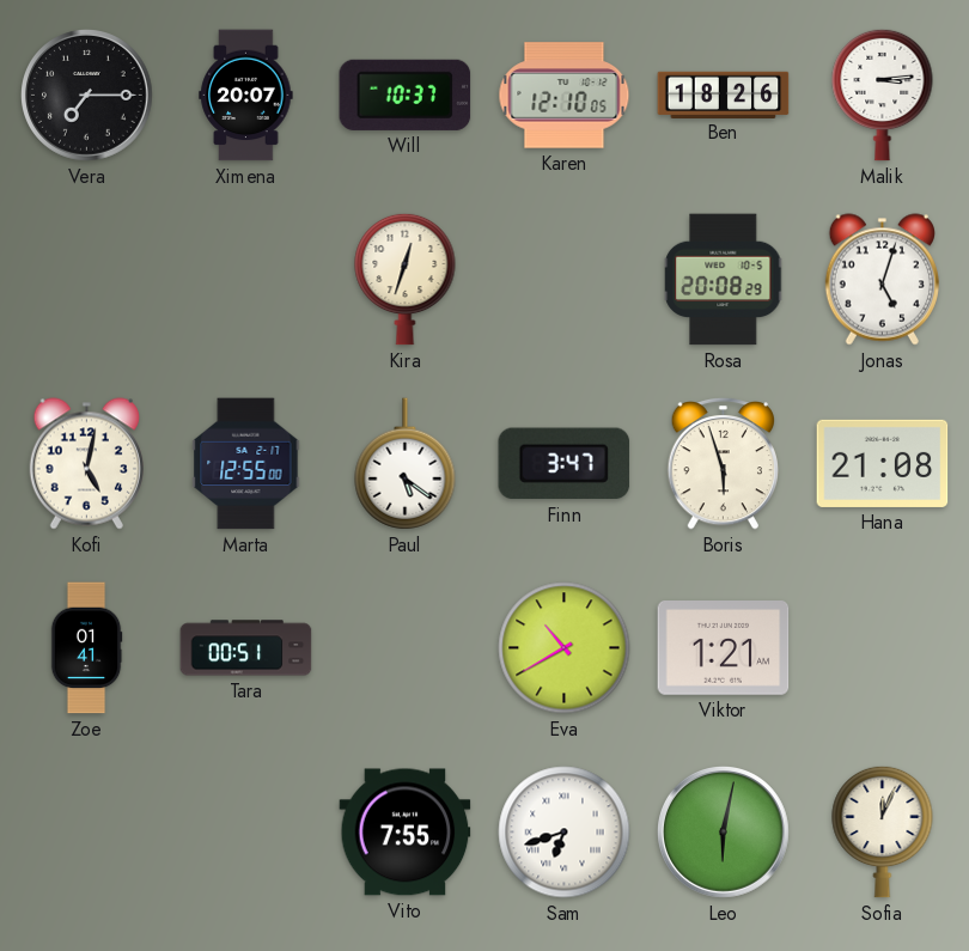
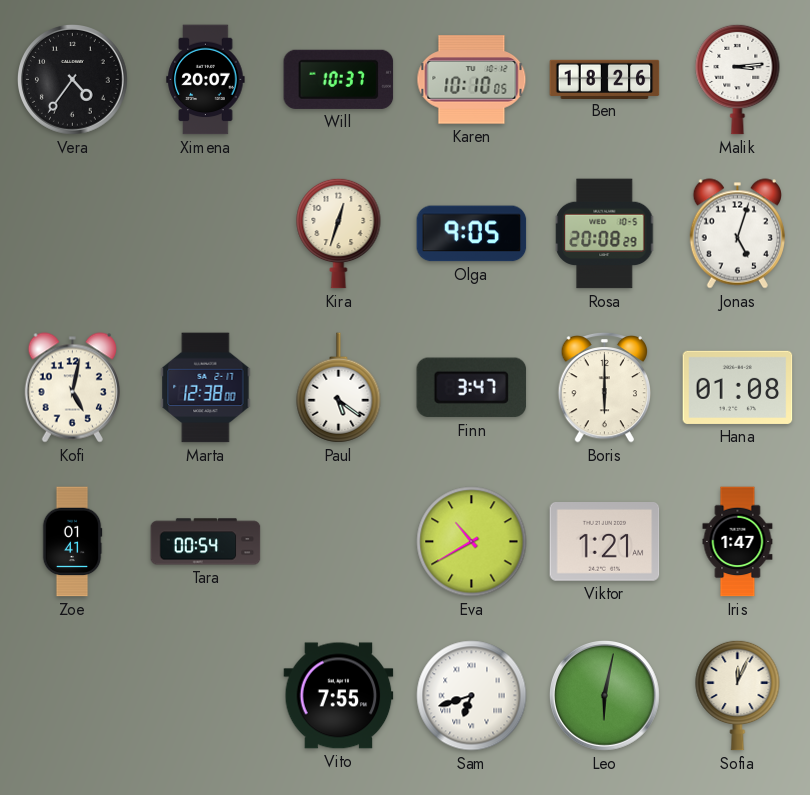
Vera: 7:15 -> 4:36
Karen: 12:10 -> 10:10
Olga: none -> 9:05
Marta: 12:55 -> 12:38
Boris: 5:57 -> 6:00
Hana: 21:08 -> 01:08
Tara: 00:51 -> 00:54
Iris: none -> 1:47
